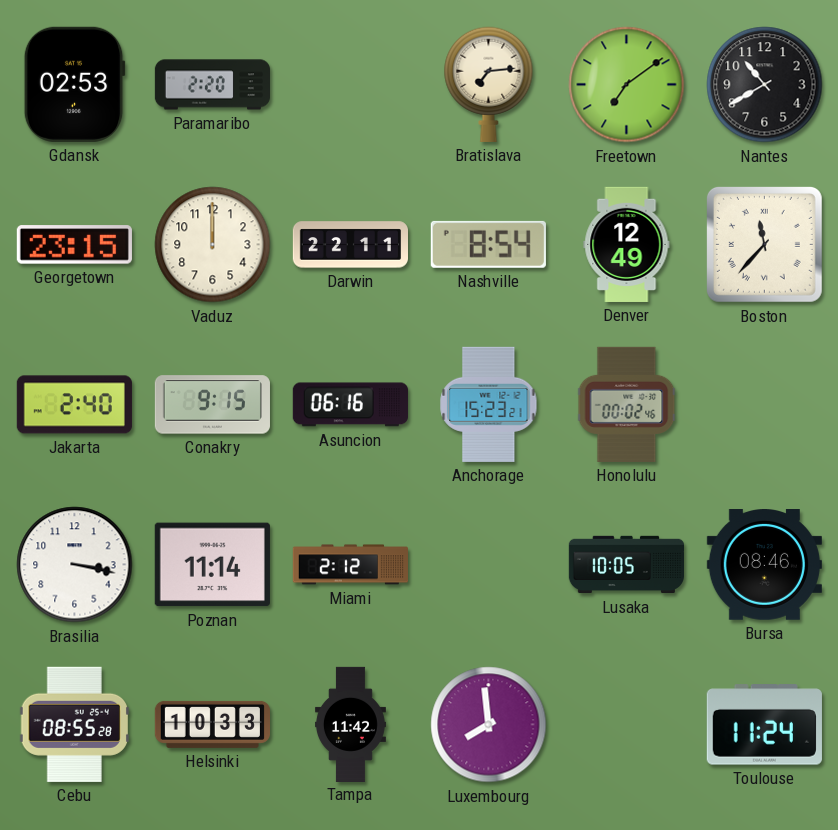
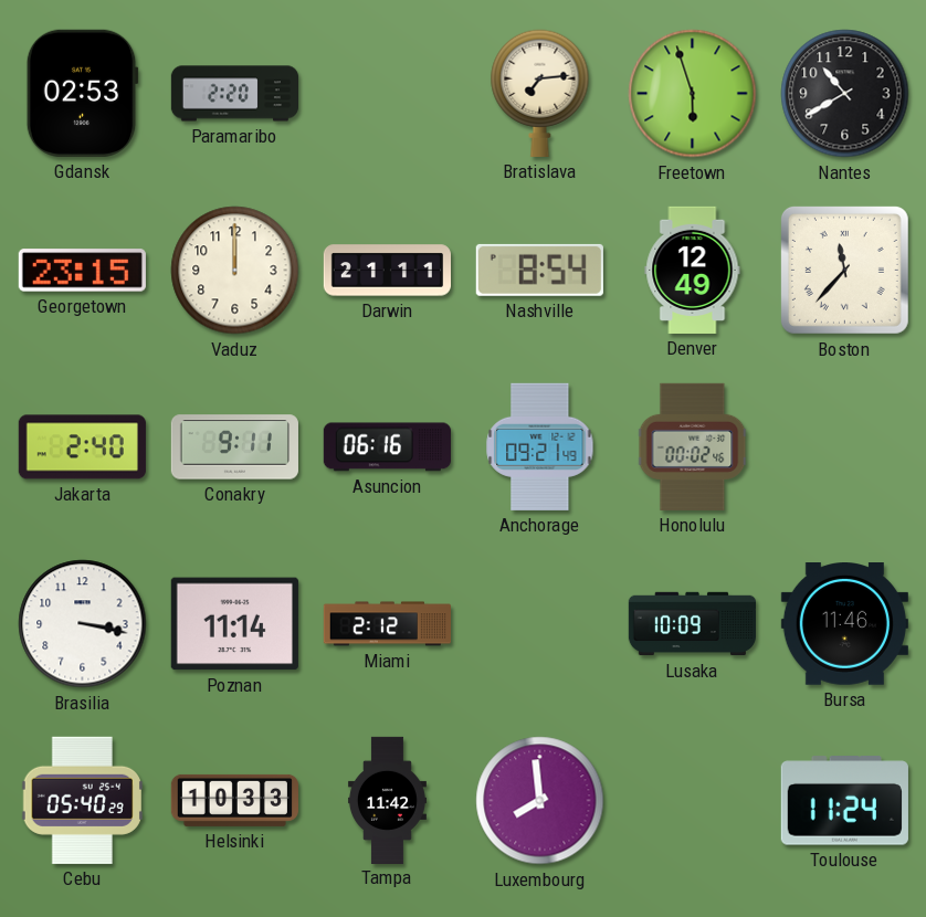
Freetown: 7:09 -> 5:57
Darwin: 22:11 -> 21:11
Conakry: 9:15 -> 9:11
Anchorage: 15:23 -> 09:21
Lusaka: 10:05 -> 10:09
Bursa: 08:46 -> 11:46
Cebu: 08:55 -> 05:40
